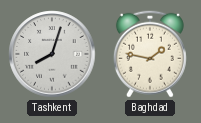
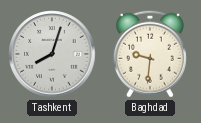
Baghdad: 1:47 -> 9:31
